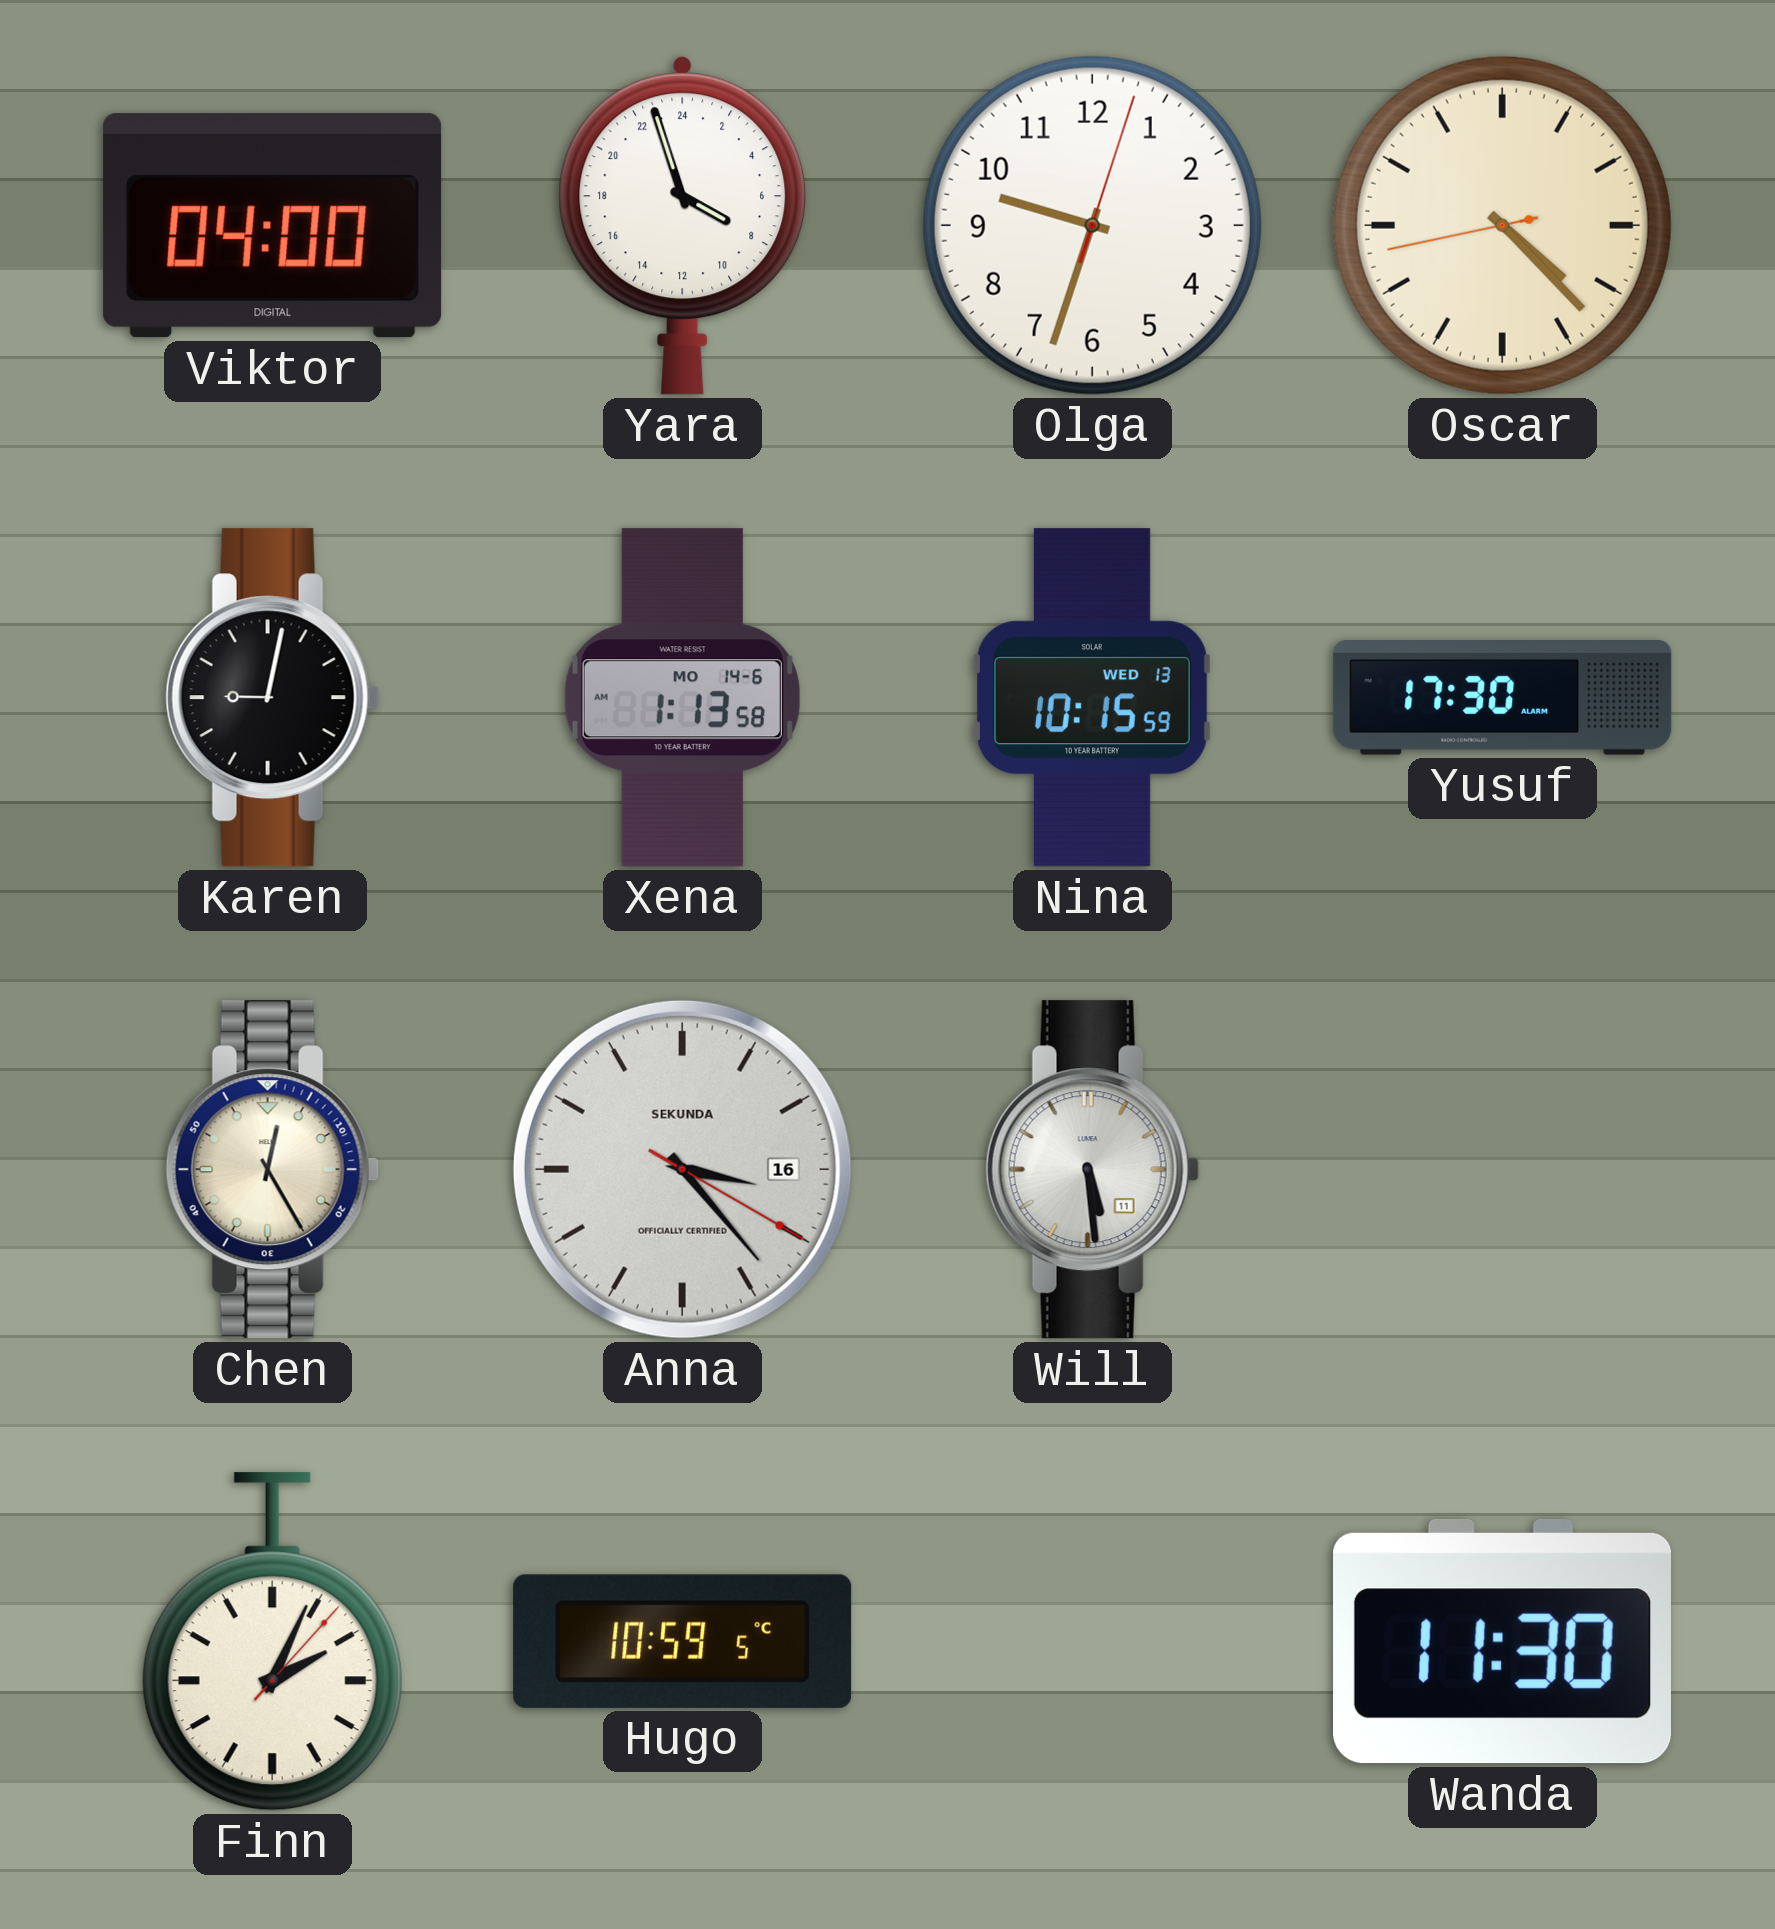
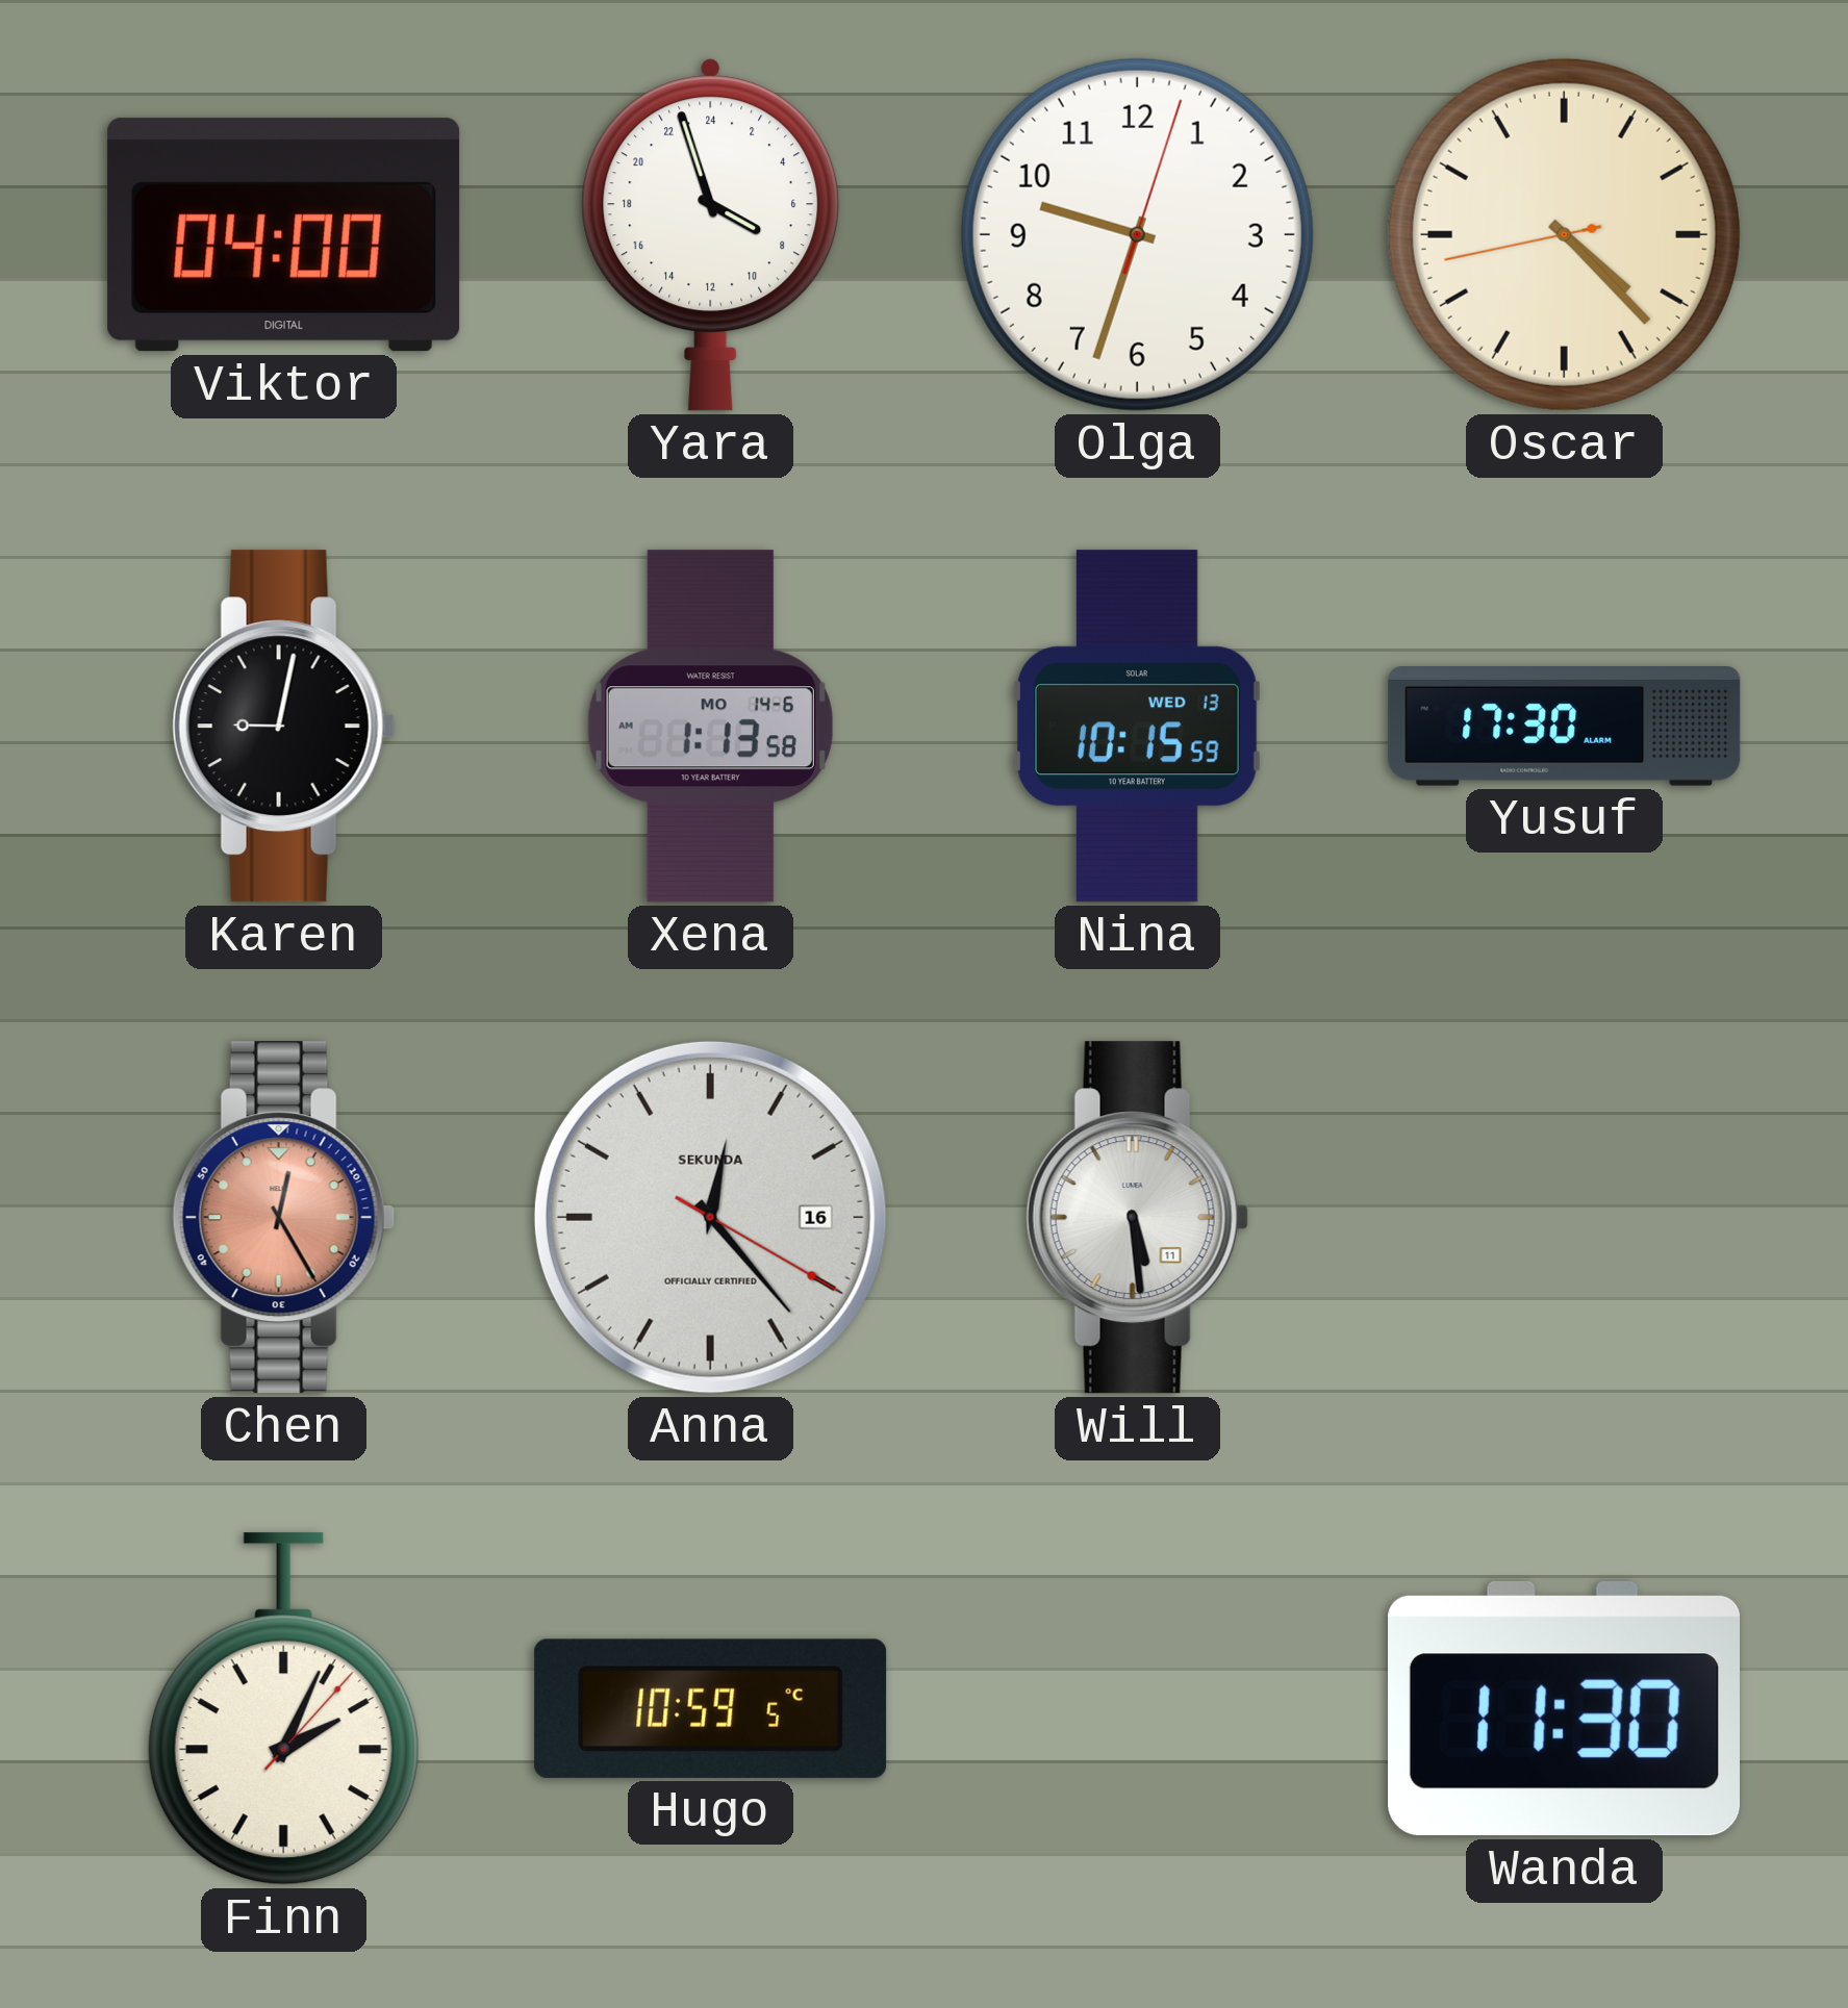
Chen dial: cream -> salmon
Anna: 3:23 -> 12:23
